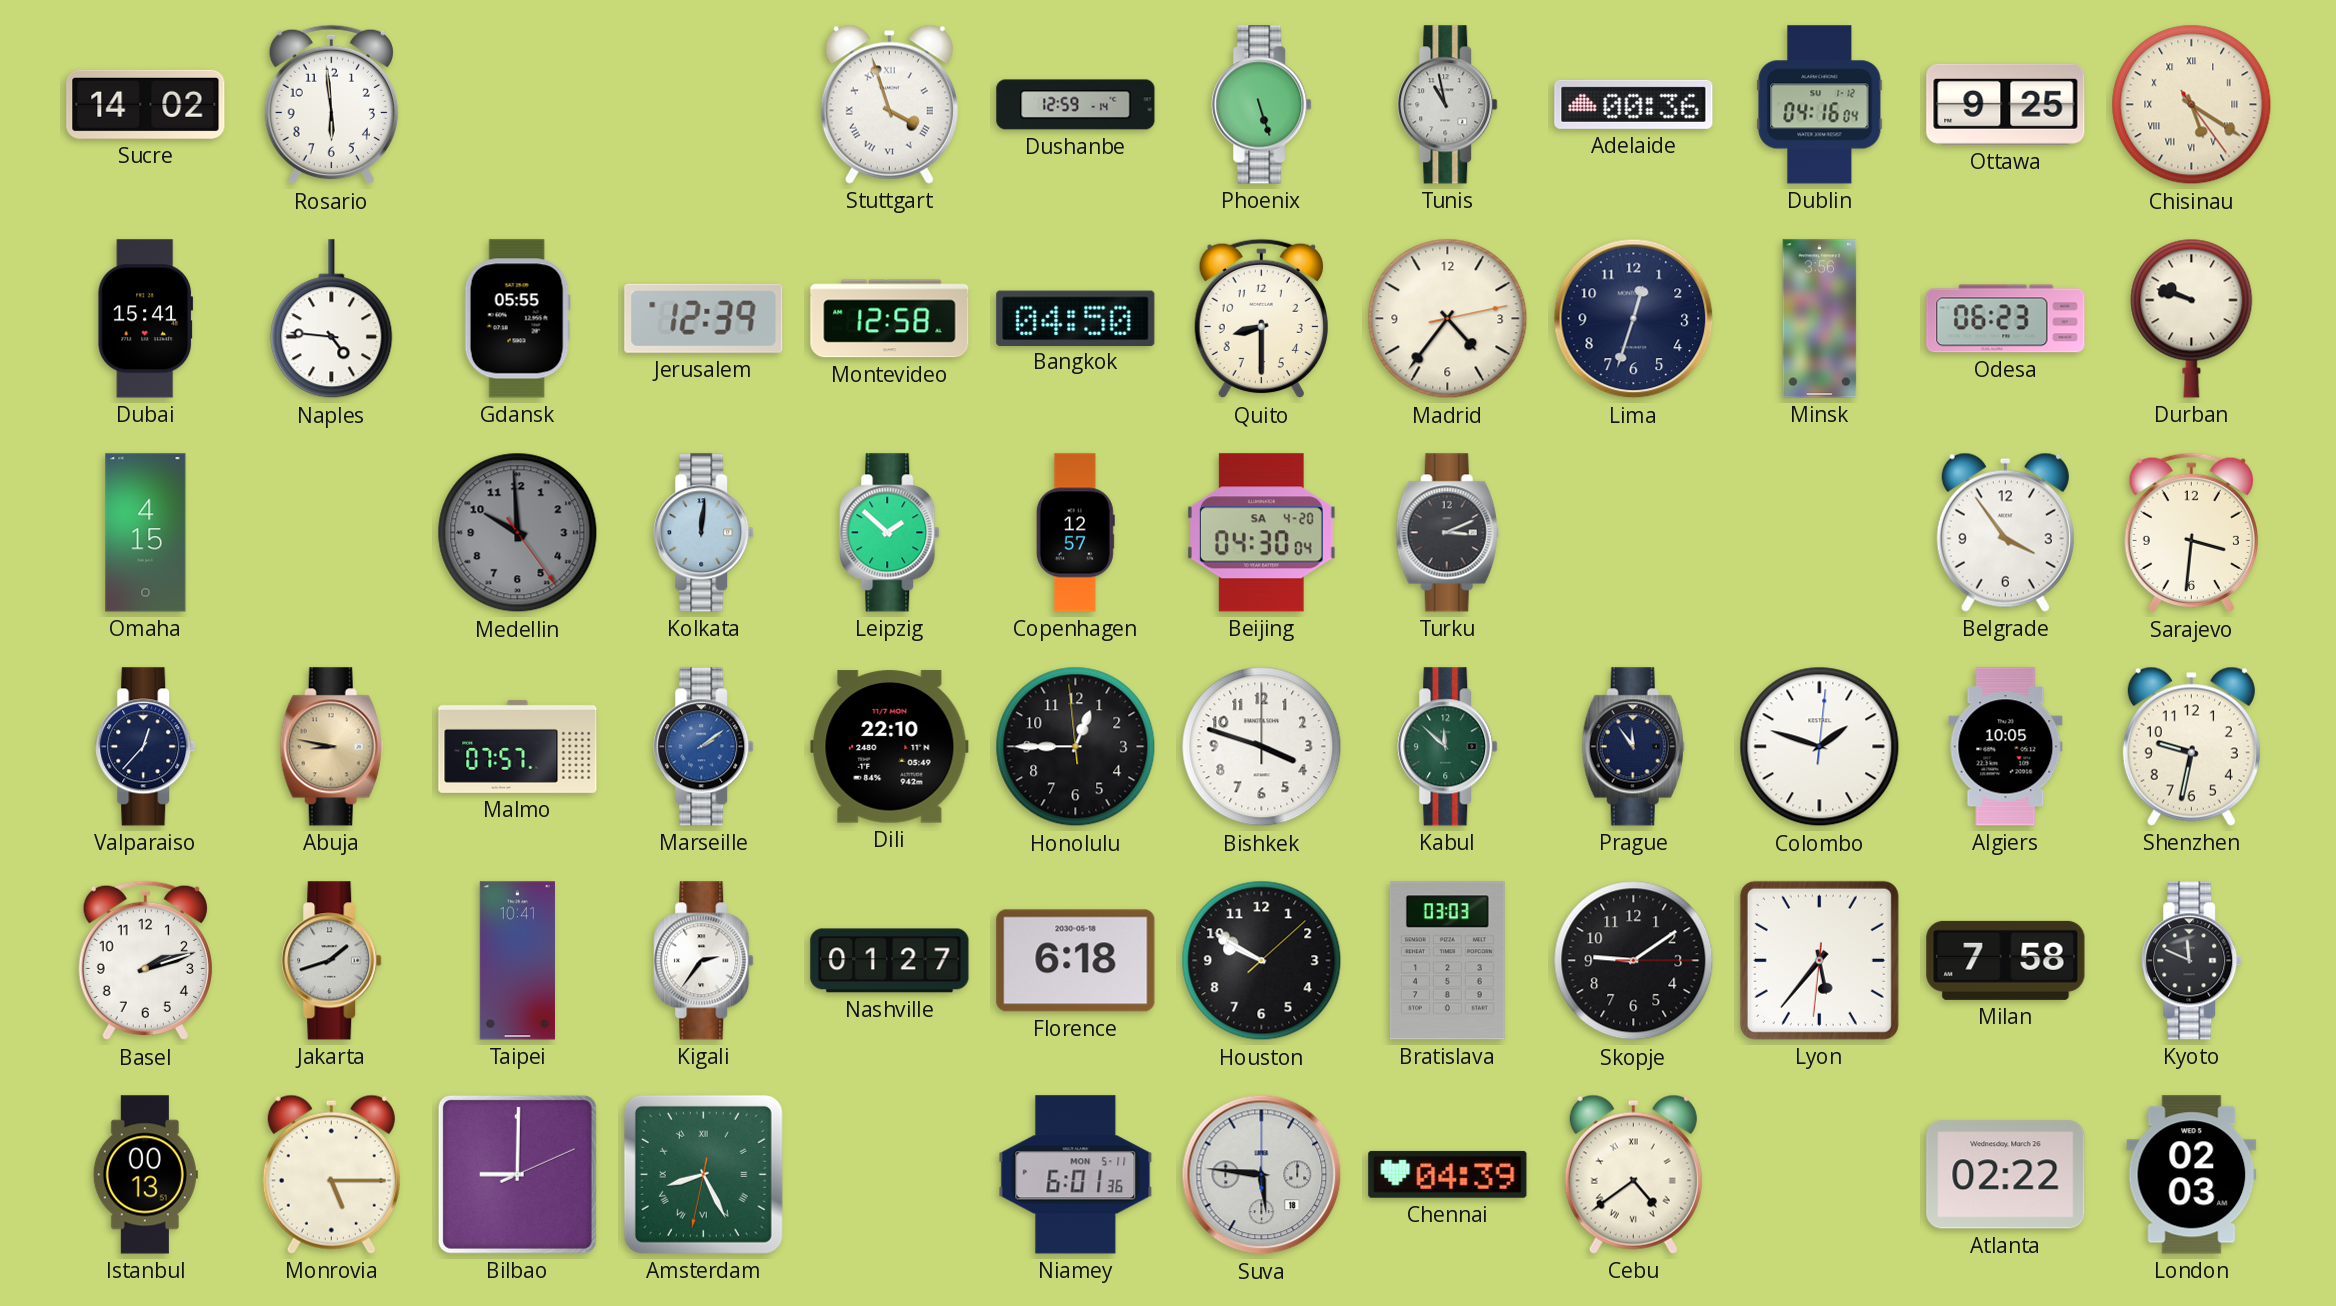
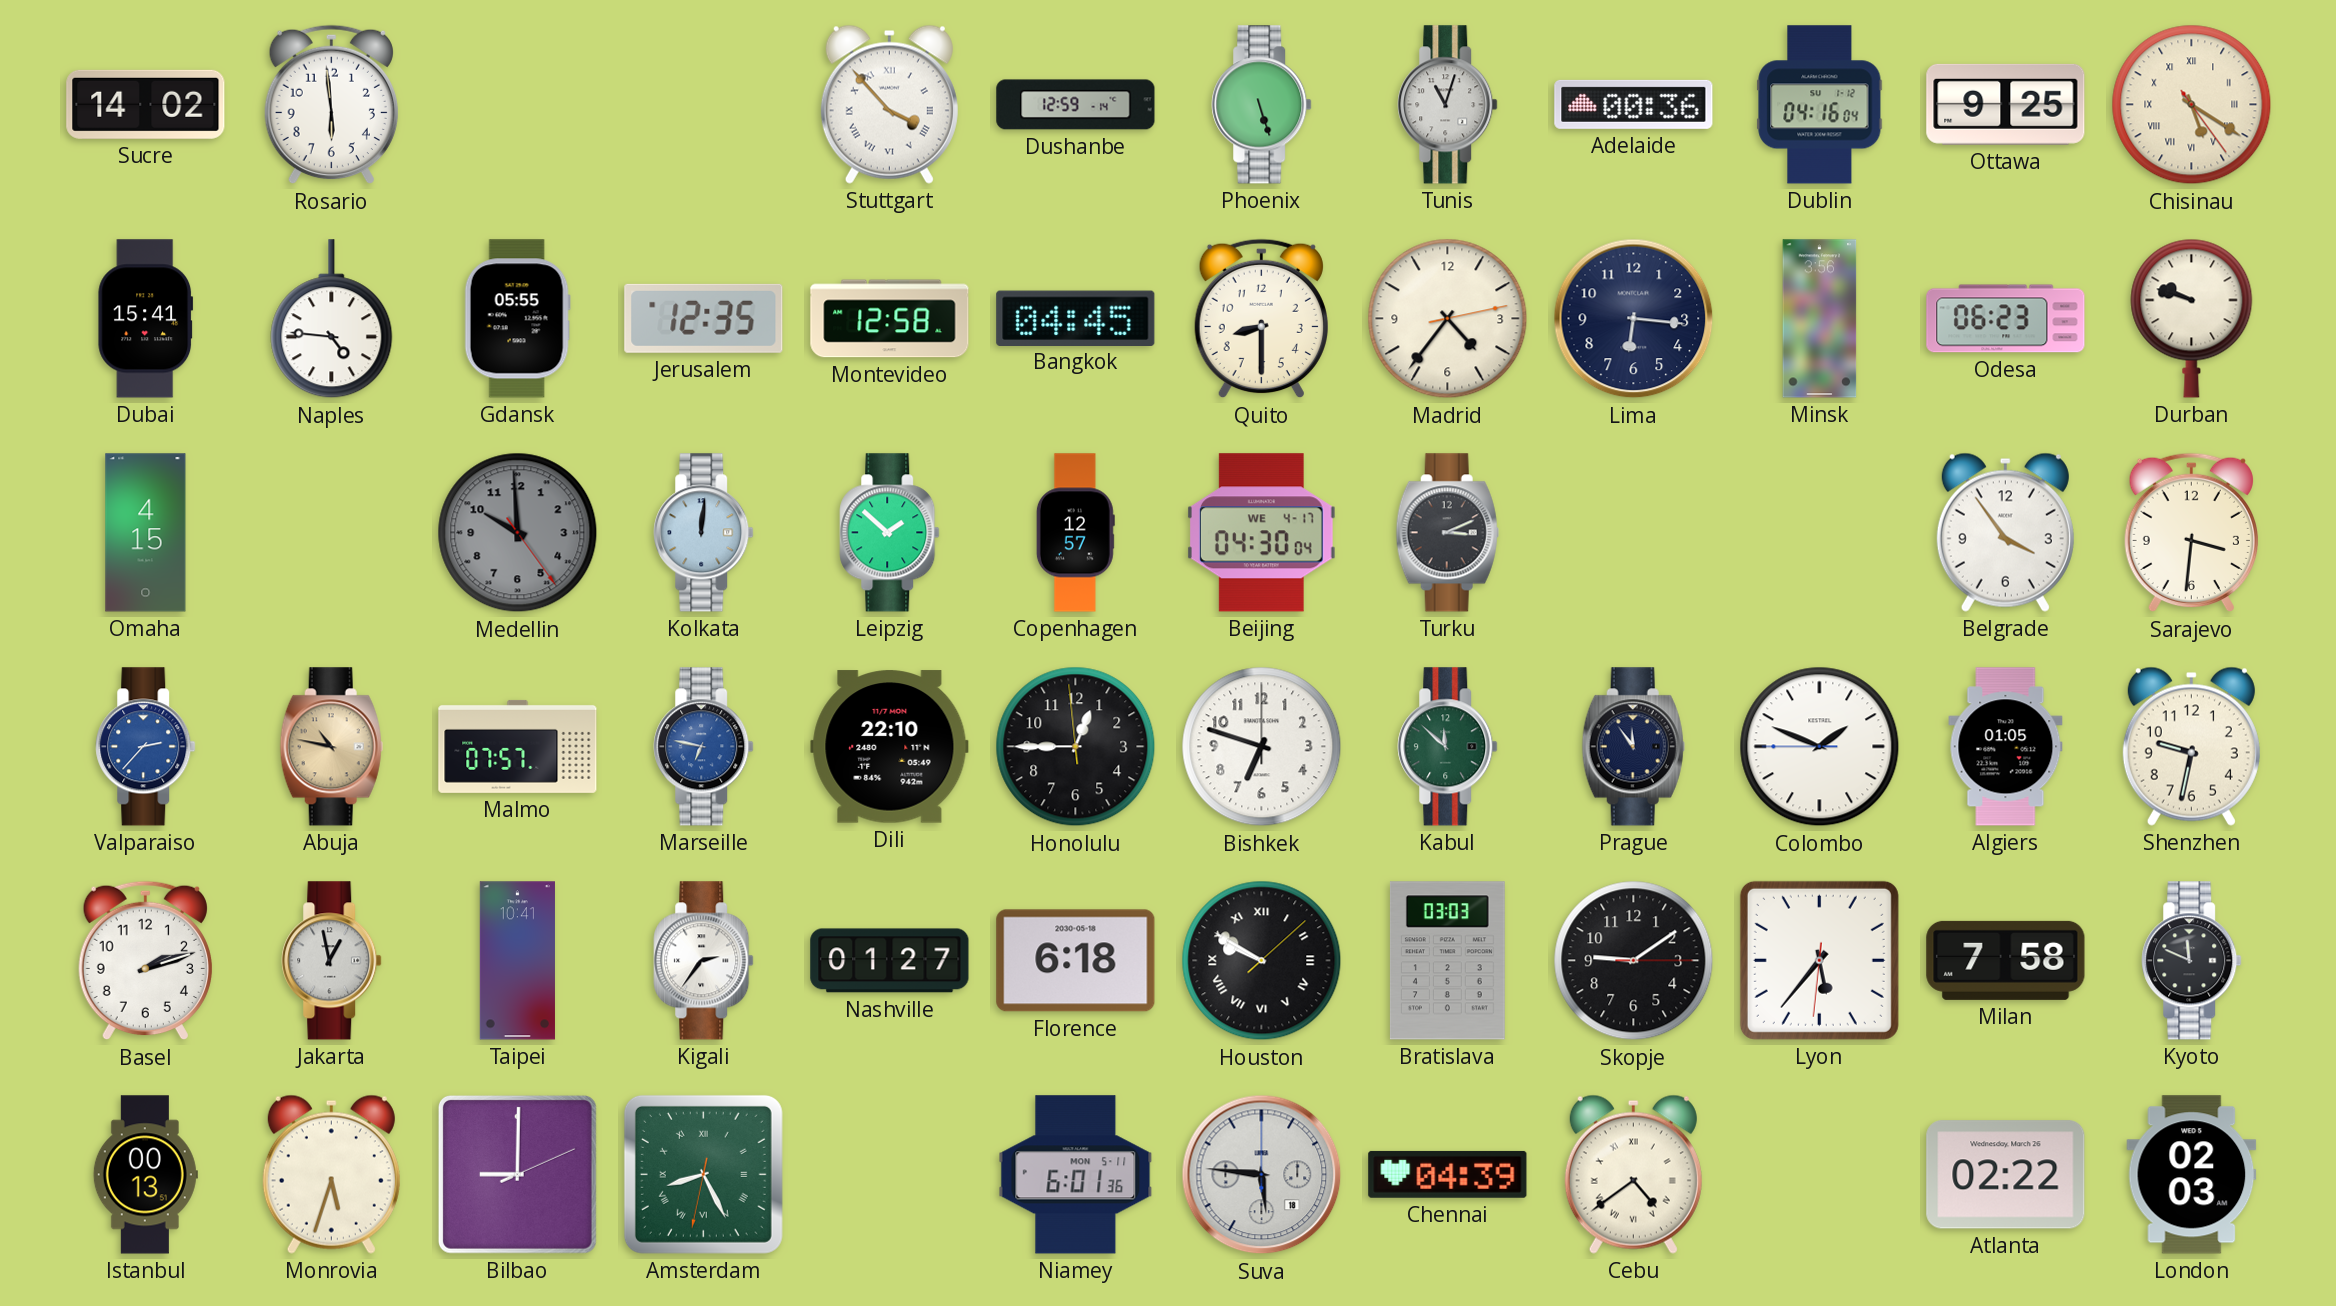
Stuttgart: 3:57 -> 3:53
Tunis: 10:58 -> 11:03
Jerusalem: 12:39 -> 12:35
Bangkok: 04:50 -> 04:45
Lima: 12:33 -> 6:16
Beijing date: SA 4-20 -> WE 4-17
Valparaiso: 12:37 -> 2:37
Valparaiso dial: navy -> blue
Abuja: 8:47 -> 10:47
Marseille: 2:09 -> 6:47
Bishkek: 3:48 -> 6:48
Colombo: 1:48:01 -> 1:48:45
Algiers: 10:05 -> 01:05
Jakarta: 1:42 -> 12:58
Houston numerals: Arabic -> Roman
Monrovia: 5:15 -> 5:33
